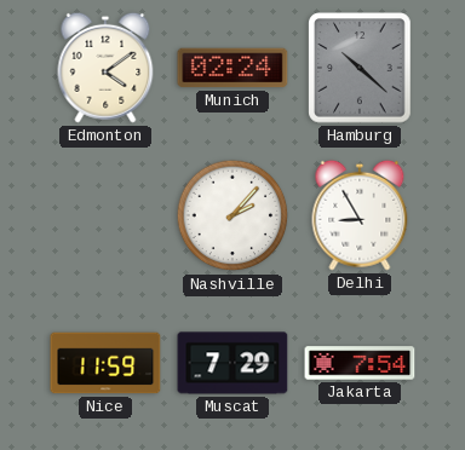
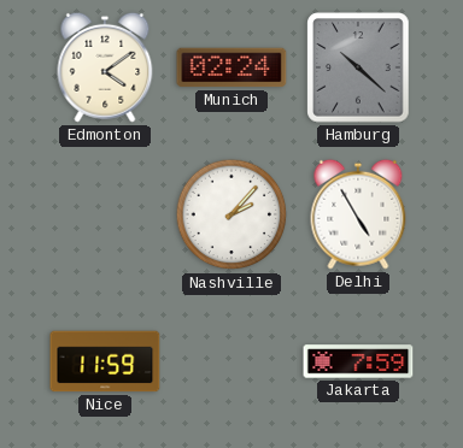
Delhi: 8:55 -> 4:55
Muscat: 7:29 -> none
Jakarta: 7:54 -> 7:59
